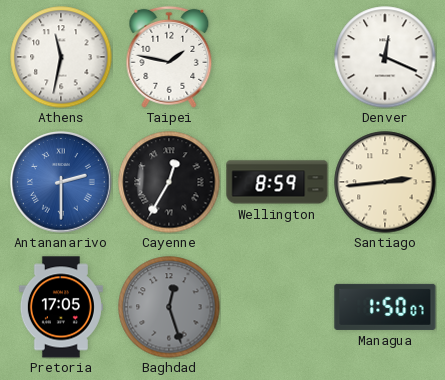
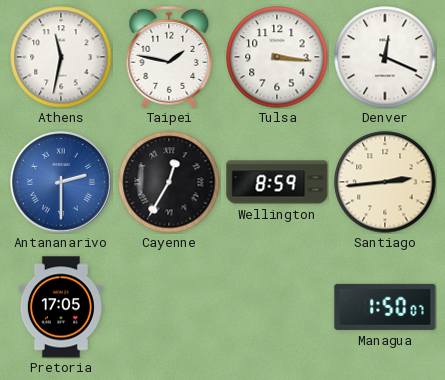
Tulsa: none -> 3:16
Baghdad: 12:27 -> none
